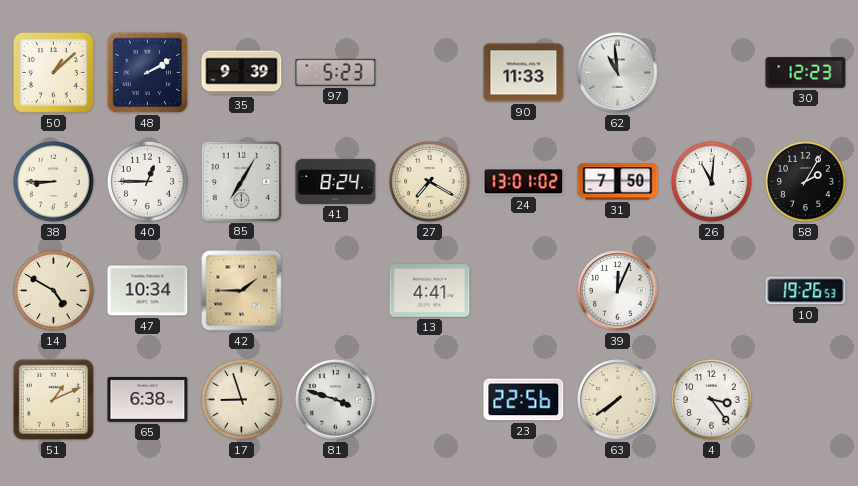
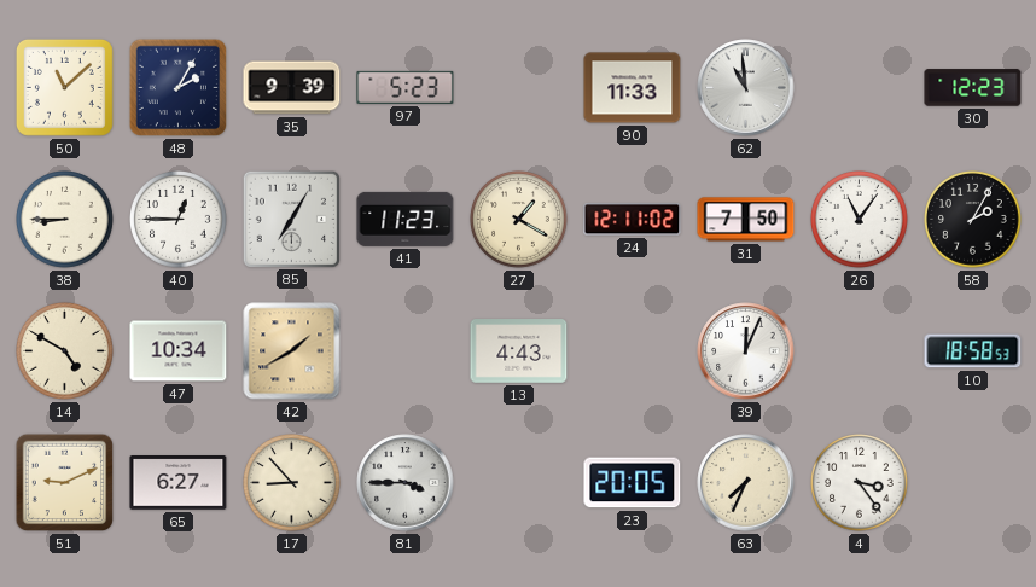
50: 1:08 -> 11:08
48: 2:10 -> 2:05
41: 8:24 -> 11:23
27: 7:20 -> 1:20
24: 13:01 -> 12:11
26: 11:01 -> 11:06
42: 1:45 -> 1:40
13: 4:41 -> 4:43
10: 19:26 -> 18:58
51: 1:11 -> 9:11
65: 6:38 -> 6:27
17: 8:57 -> 8:53
81: 3:48 -> 3:45
23: 22:56 -> 20:05
63: 7:39 -> 7:34
